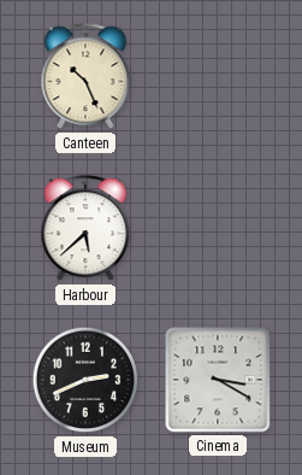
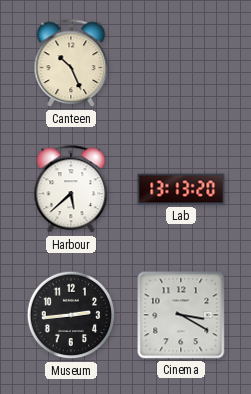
Lab: none -> 13:13
Museum: 2:41 -> 2:44
